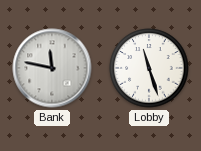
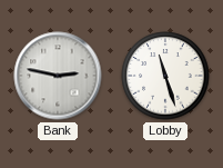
Bank: 11:47 -> 2:47
